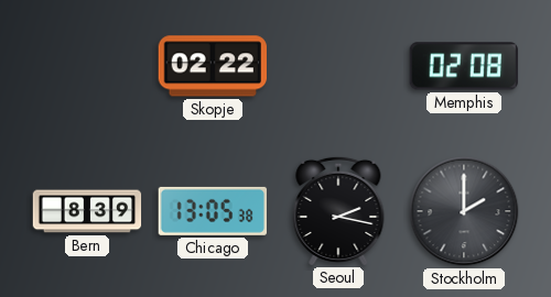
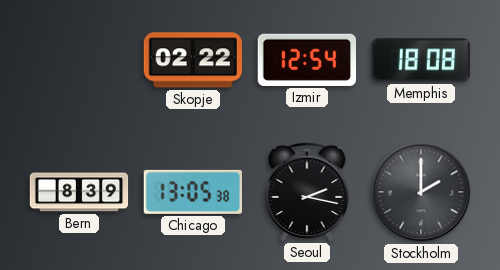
Izmir: none -> 12:54
Memphis: 02:08 -> 18:08
